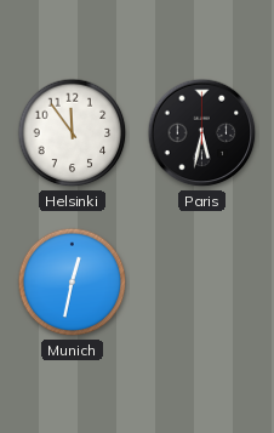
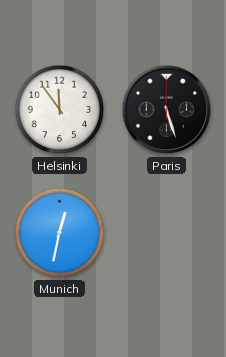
Paris: 5:32 -> 5:27
